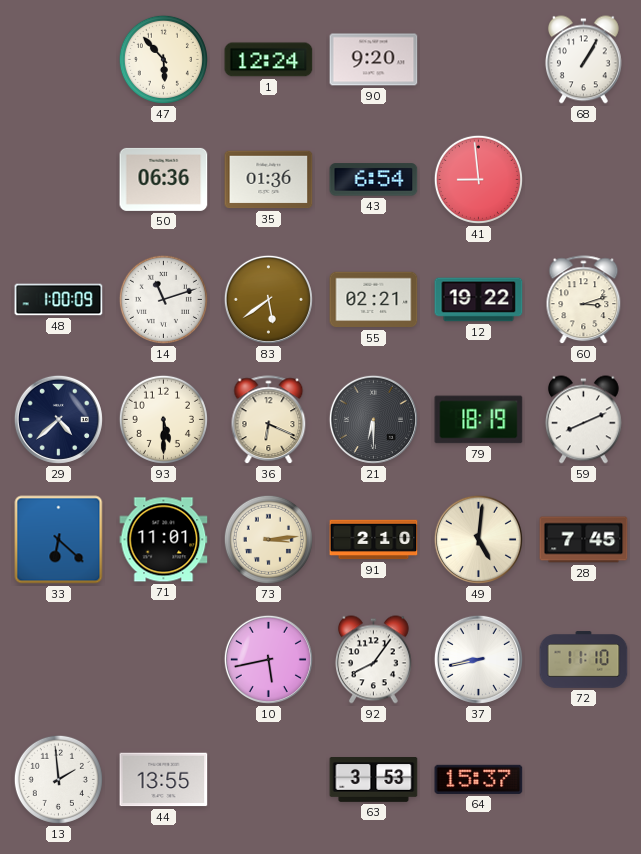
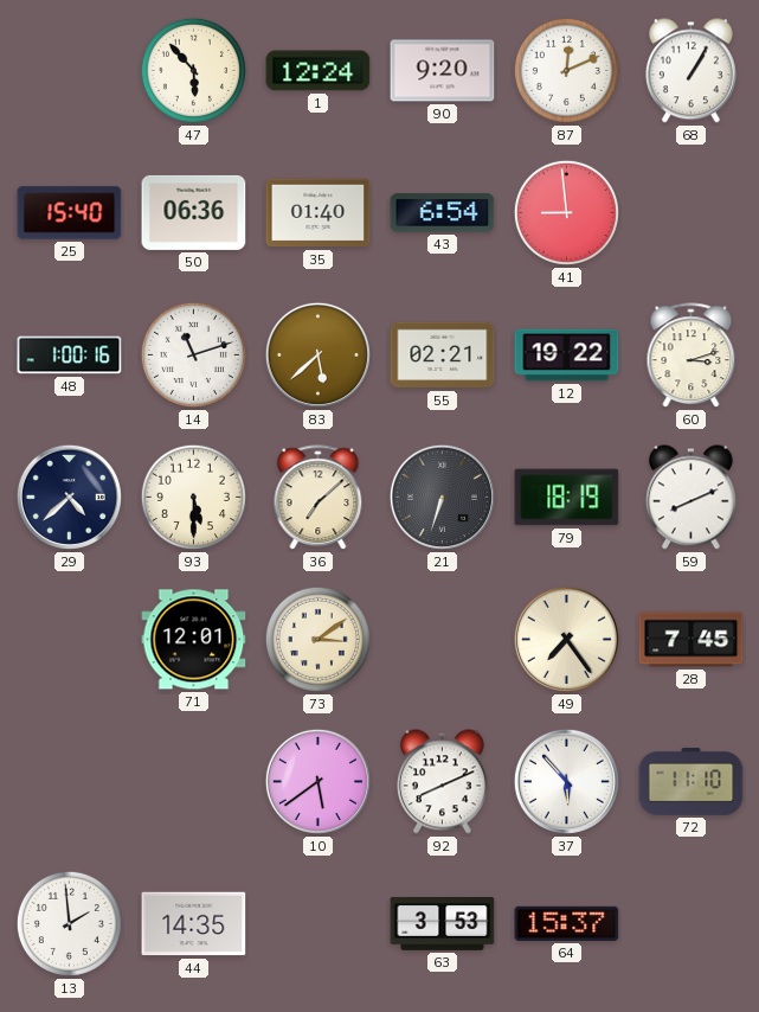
87: none -> 12:11
25: none -> 15:40
35: 01:36 -> 01:40
48: 1:00:09 -> 1:00:16
83: 5:39 -> 5:38
36: 6:19 -> 7:08
21: 6:30 -> 6:33
33: 6:22 -> none
71: 11:01 -> 12:01
73: 3:14 -> 3:09
91: 2:10 -> none
49: 5:01 -> 7:24
10: 5:43 -> 5:39
92: 8:06 -> 8:11
37: 8:43 -> 5:53
44: 13:55 -> 14:35
